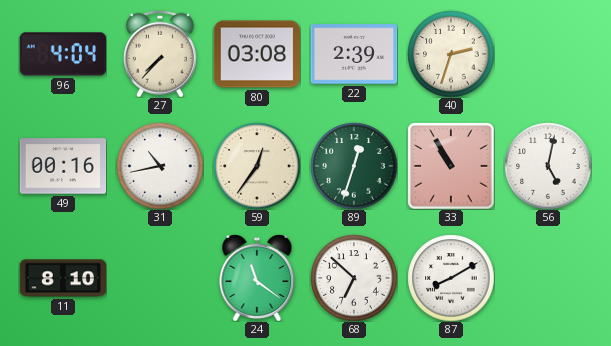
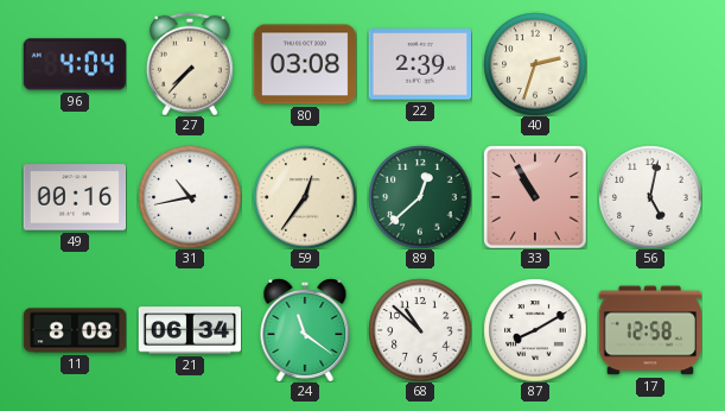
89: 12:33 -> 12:38
11: 8:10 -> 8:08
21: none -> 06:34
68: 6:52 -> 10:52
17: none -> 12:58
